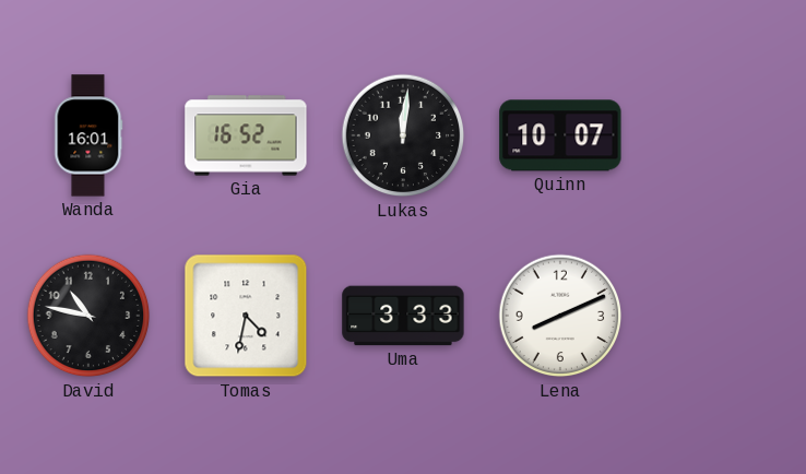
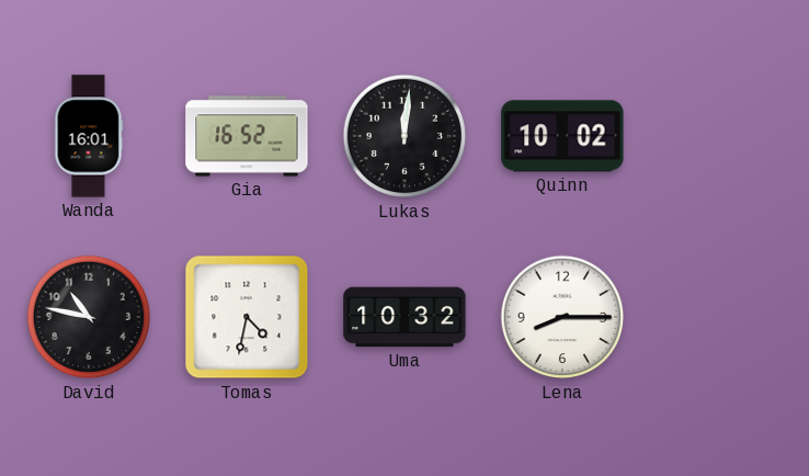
Quinn: 10:07 -> 10:02
Uma: 3:33 -> 10:32
Lena: 8:11 -> 8:15
